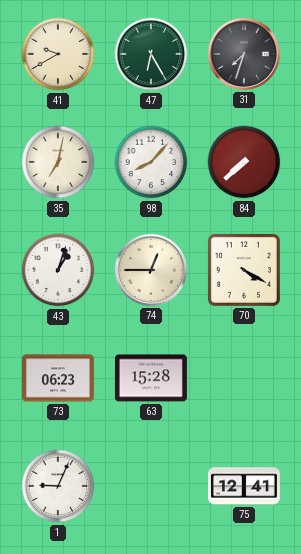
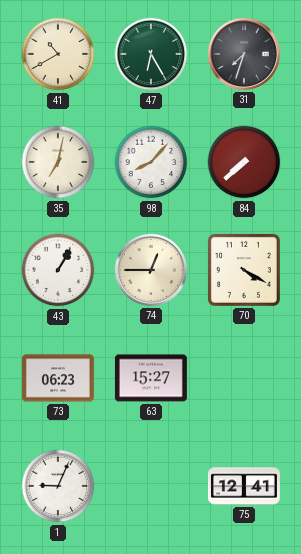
41: 9:40 -> 10:40
43: 1:03 -> 1:05
63: 15:28 -> 15:27
